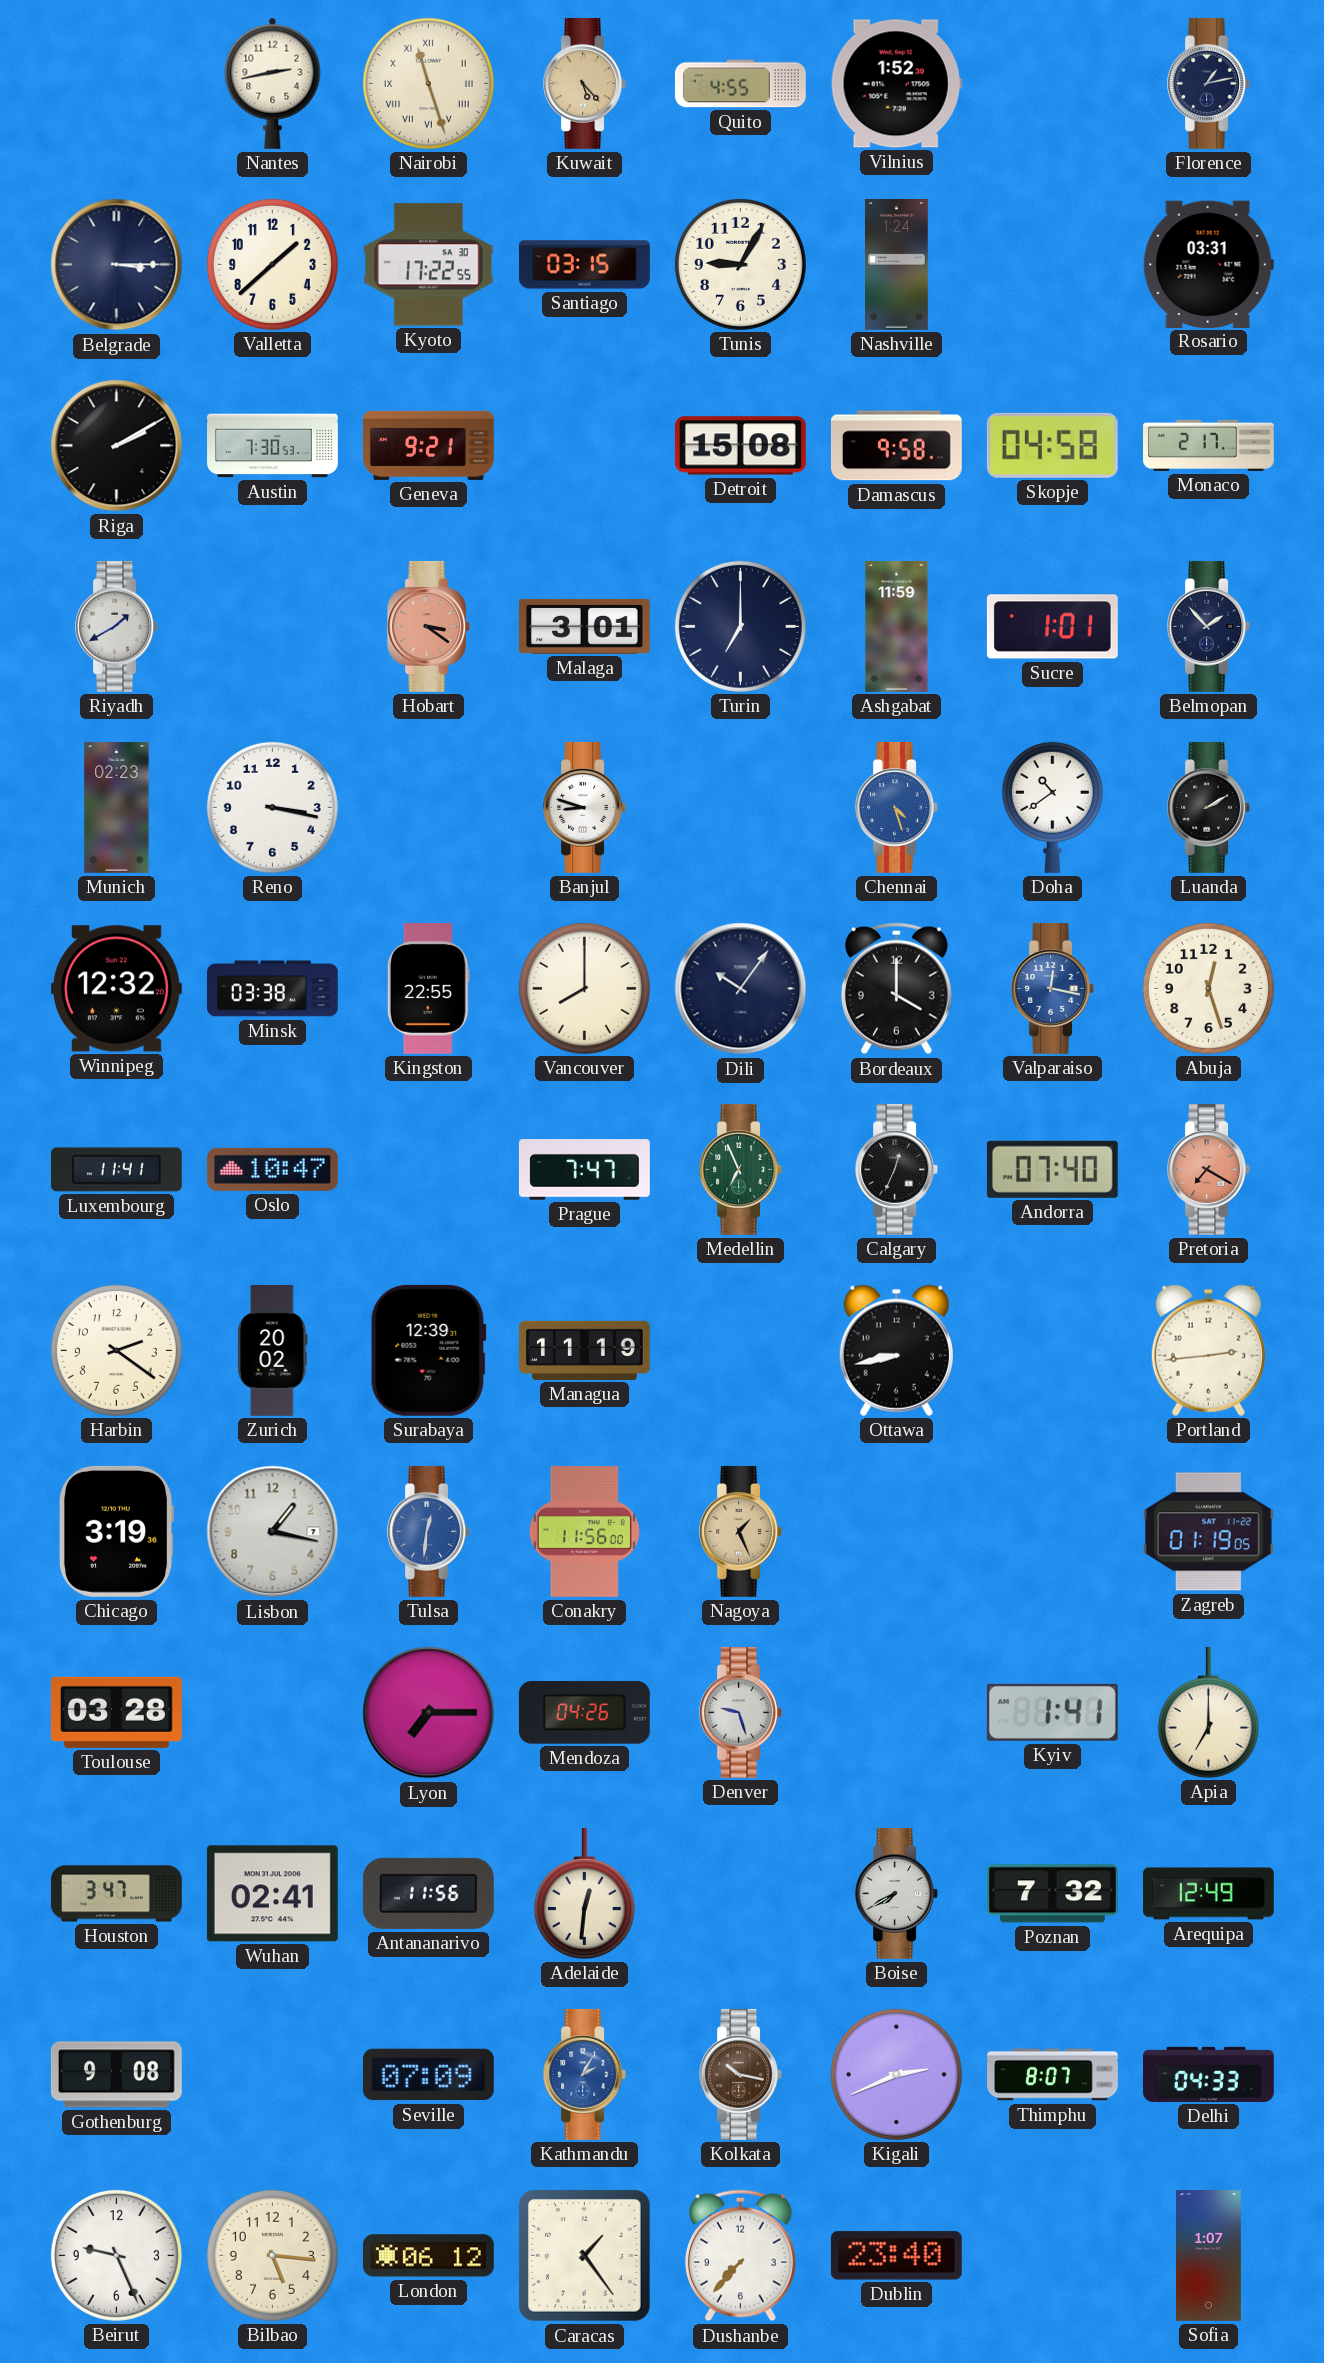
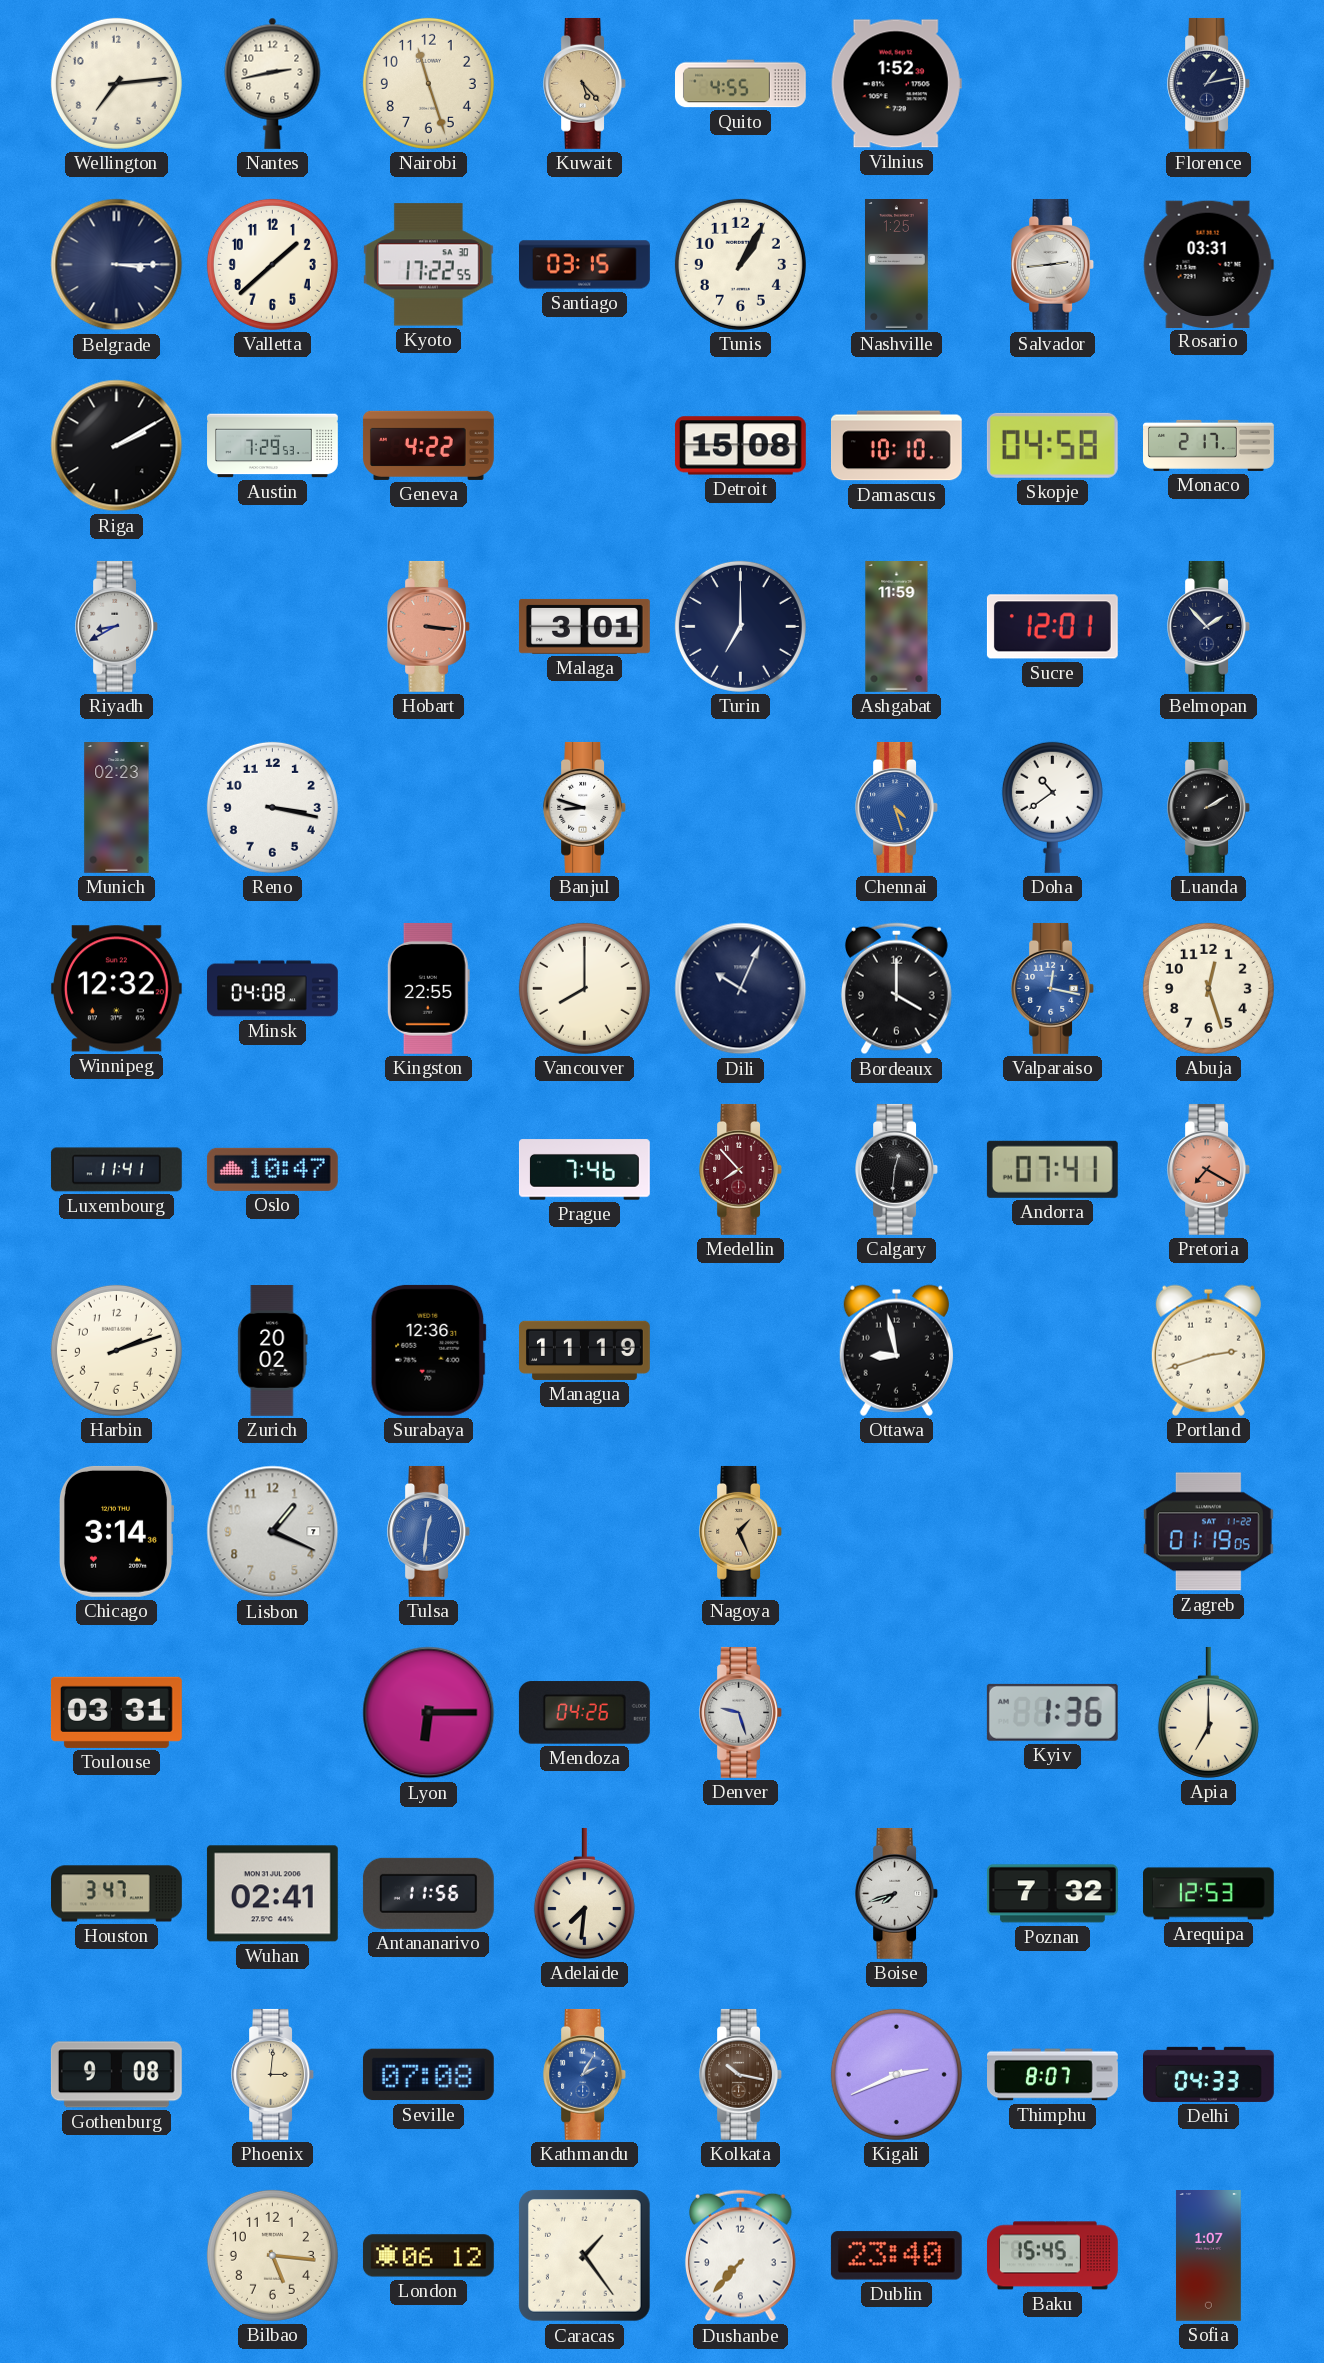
Wellington: none -> 7:14
Nairobi numerals: Roman -> Arabic
Tunis: 9:05 -> 1:05
Nashville: 1:24 -> 1:25
Salvador: none -> 2:44
Austin: 7:30 -> 7:29
Geneva: 9:21 -> 4:22
Damascus: 9:58 -> 10:10
Riyadh: 1:40 -> 8:40
Hobart: 3:21 -> 3:16
Sucre: 1:01 -> 12:01
Minsk: 03:38 -> 04:08
Dili: 10:06 -> 10:04
Prague: 7:47 -> 7:46
Medellin: 6:56 -> 7:53
Medellin dial: green -> burgundy
Calgary: 12:34 -> 12:31
Andorra: 07:40 -> 07:41
Harbin: 2:21 -> 2:12
Surabaya: 12:39 -> 12:36
Ottawa: 8:43 -> 8:58
Portland: 2:44 -> 2:42
Chicago: 3:19 -> 3:14
Lisbon: 1:17 -> 1:19
Conakry: 11:56 -> none
Toulouse: 03:28 -> 03:31
Lyon: 7:15 -> 6:15
Kyiv: 1:41 -> 1:36
Adelaide: 12:31 -> 7:31
Boise: 7:40 -> 7:42
Arequipa: 12:49 -> 12:53
Phoenix: none -> 3:01
Seville: 07:09 -> 07:08
Beirut: 9:26 -> none
Baku: none -> 15:45
